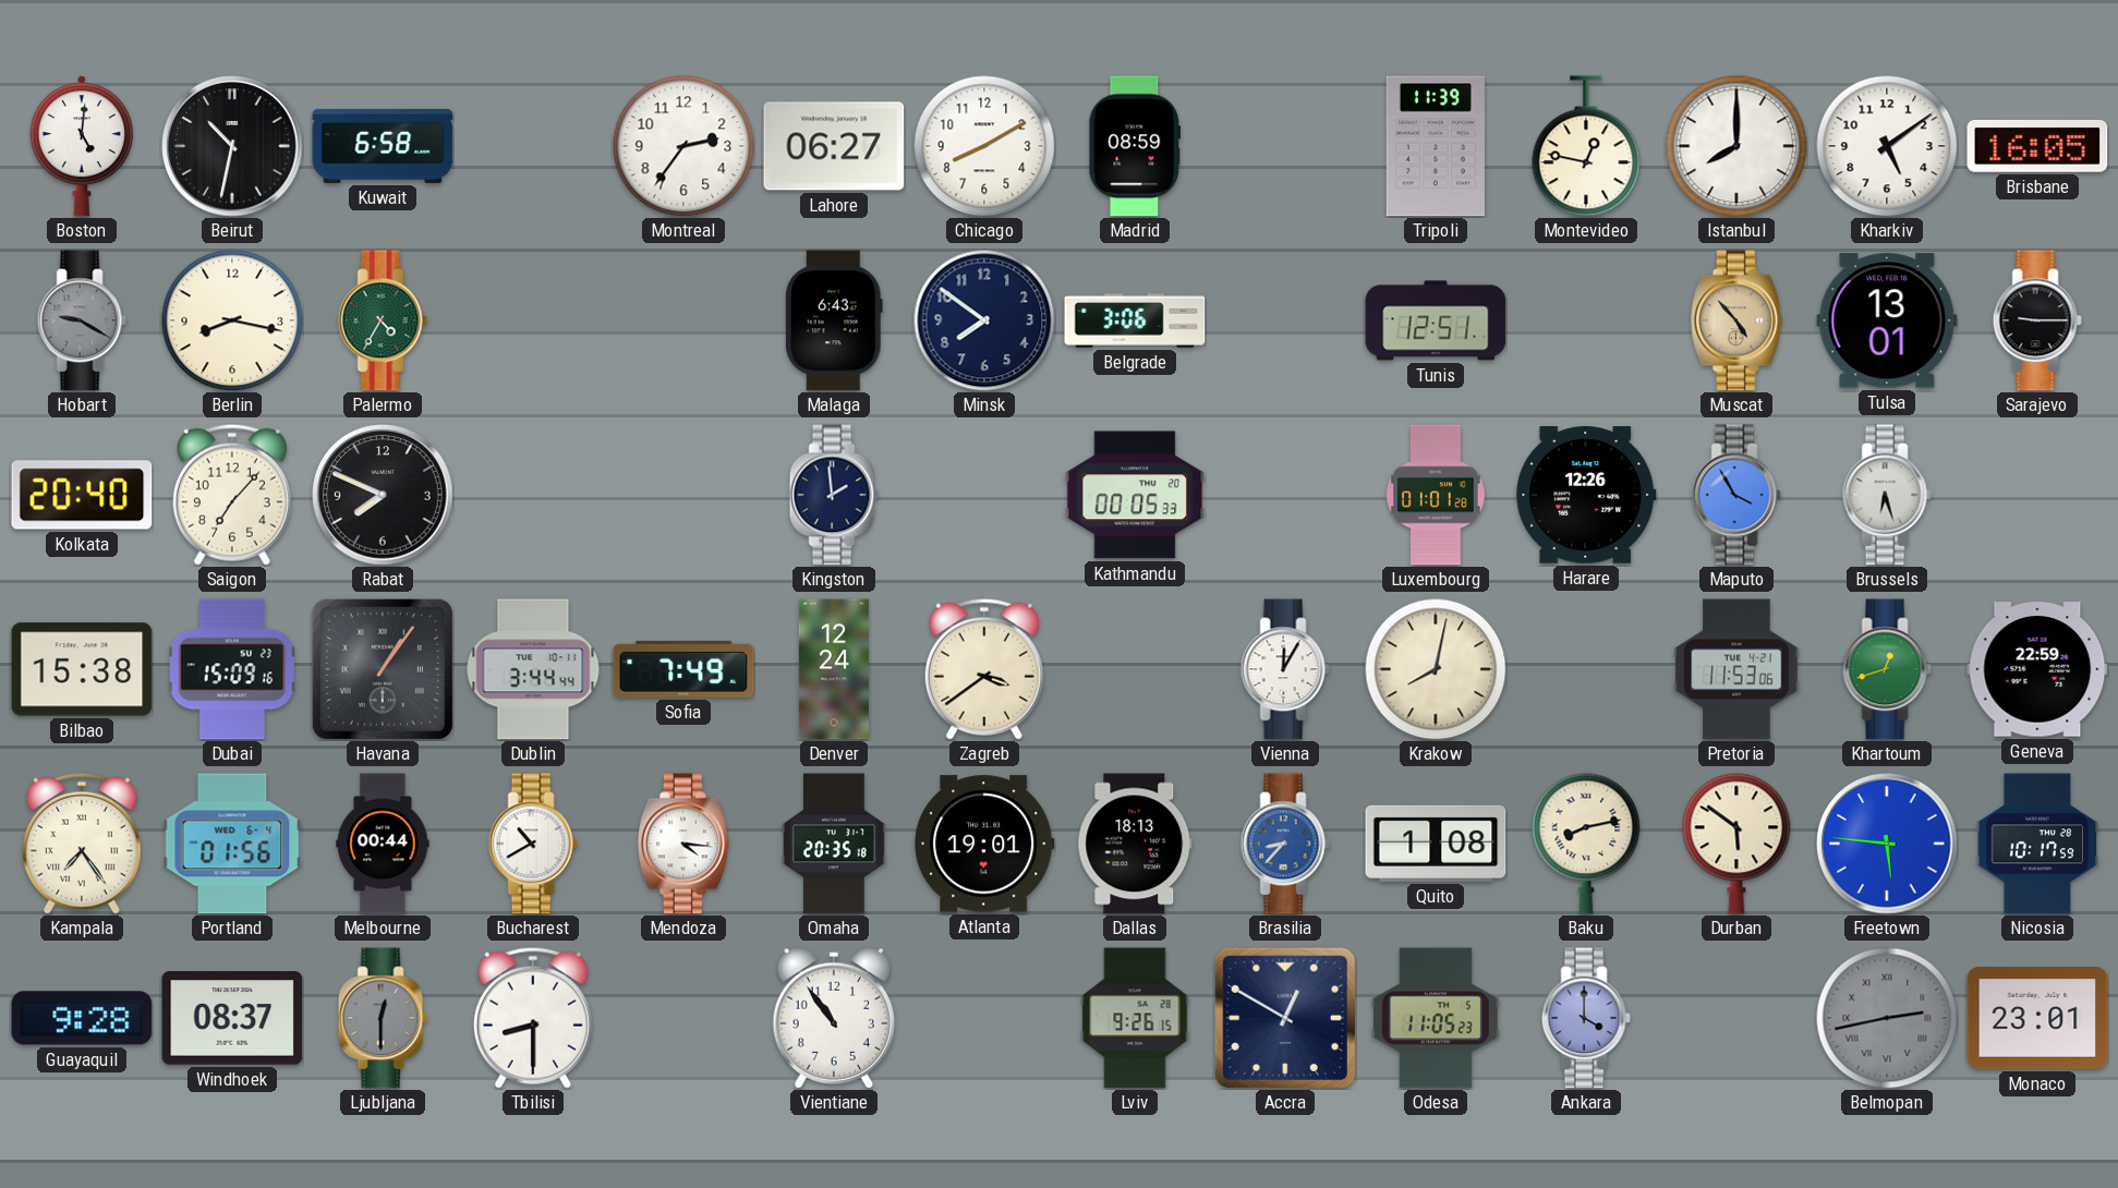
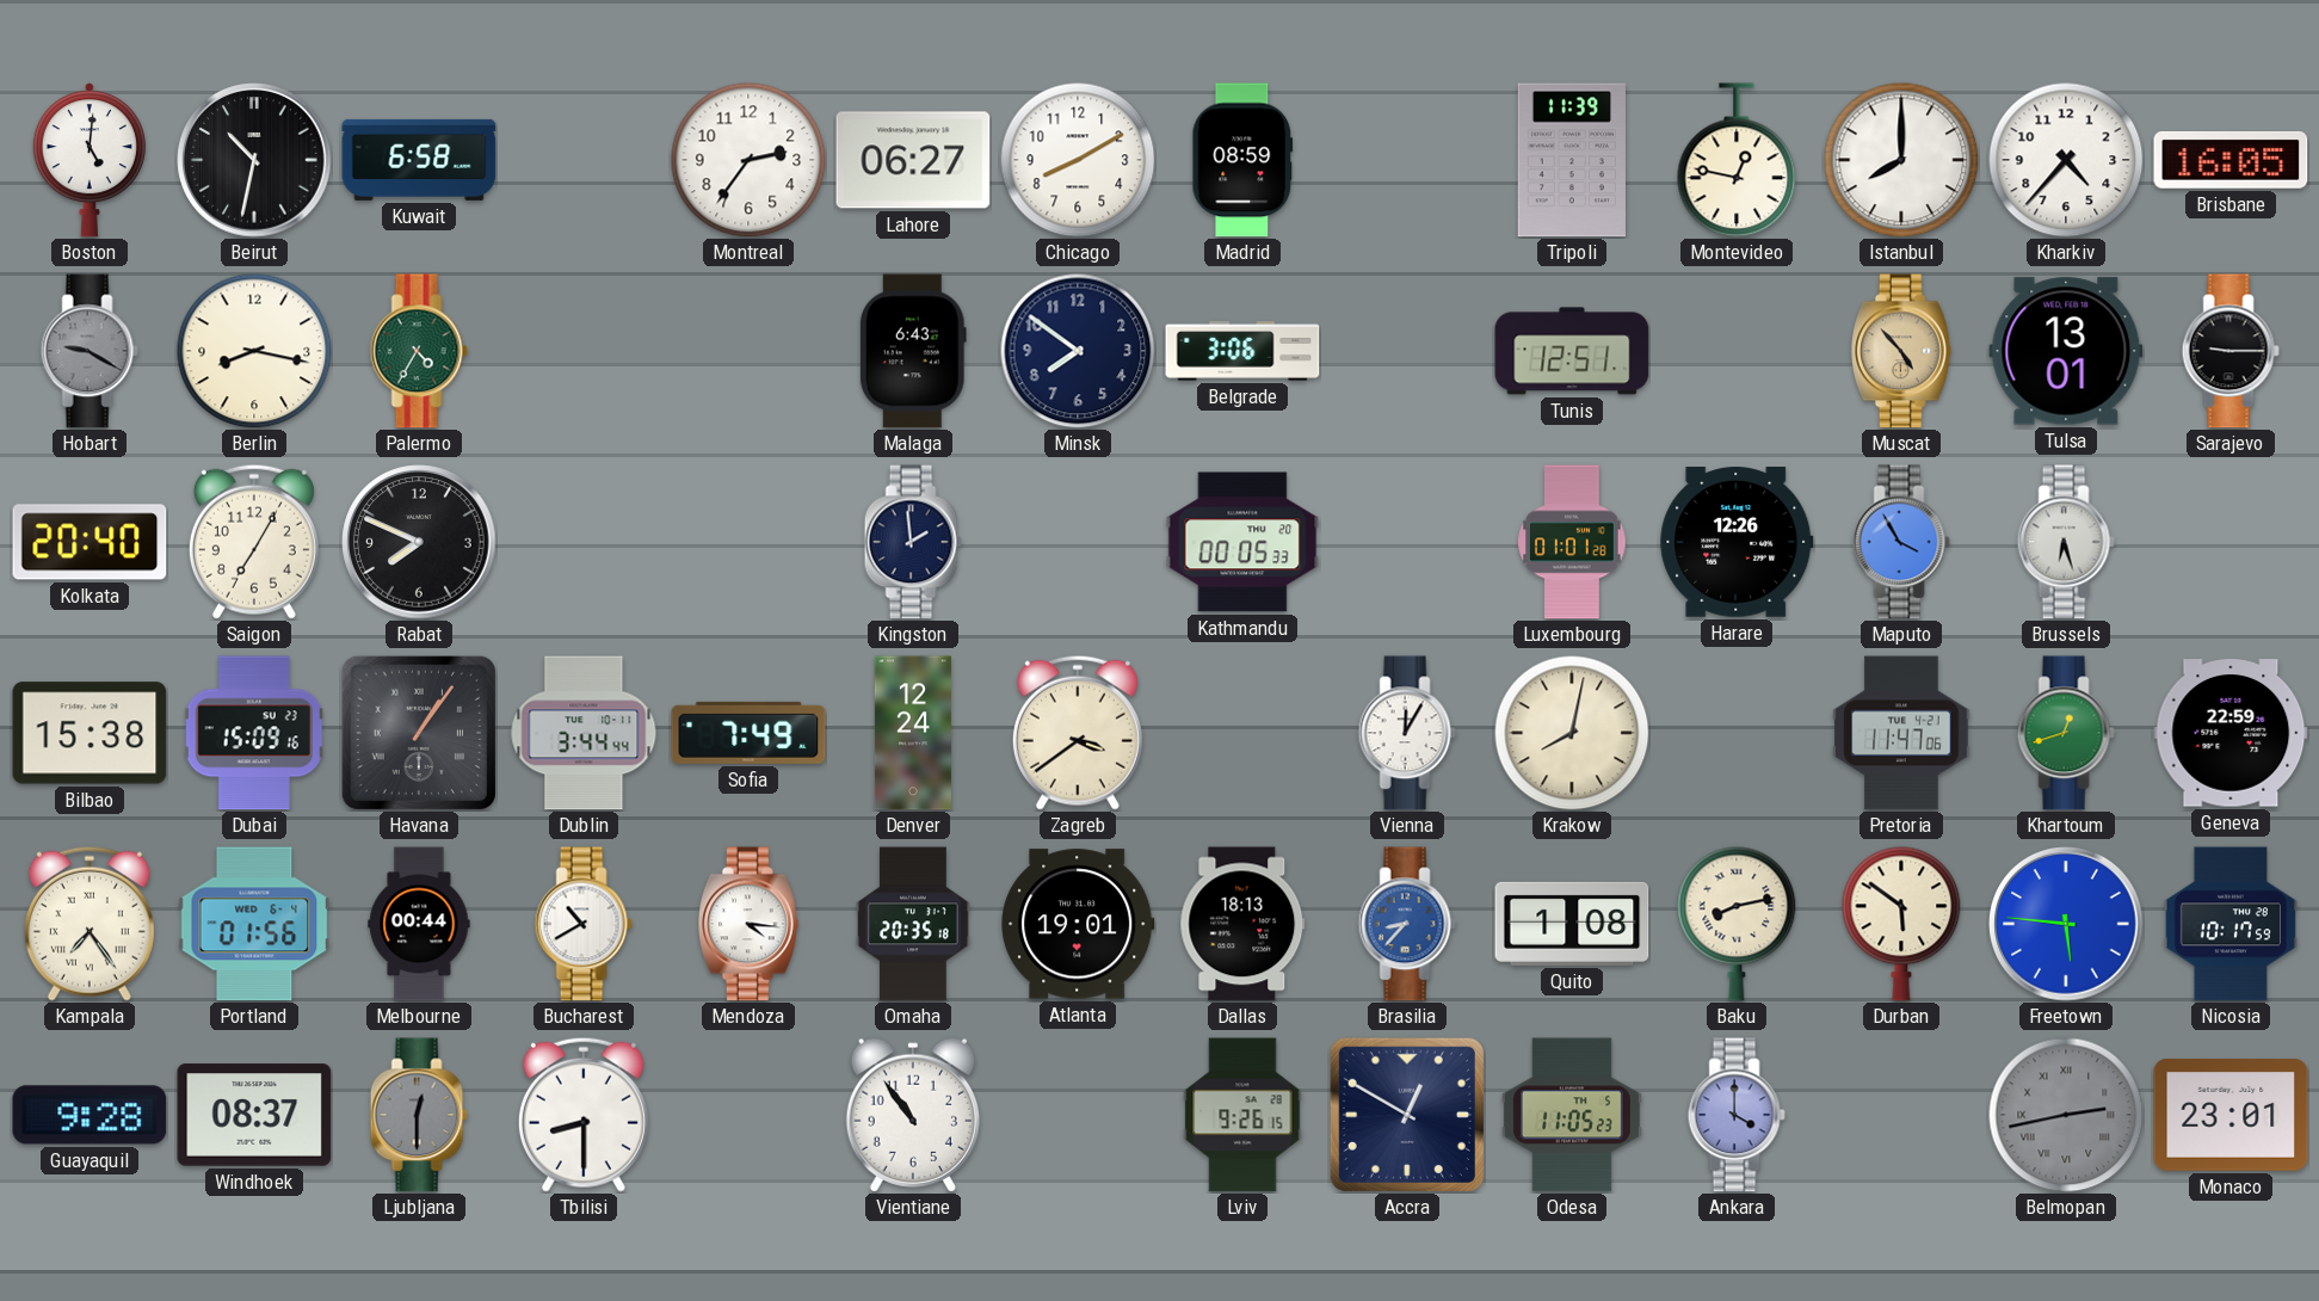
Kharkiv: 5:09 -> 4:37
Saigon: 7:07 -> 7:05
Pretoria: 11:53 -> 11:47
